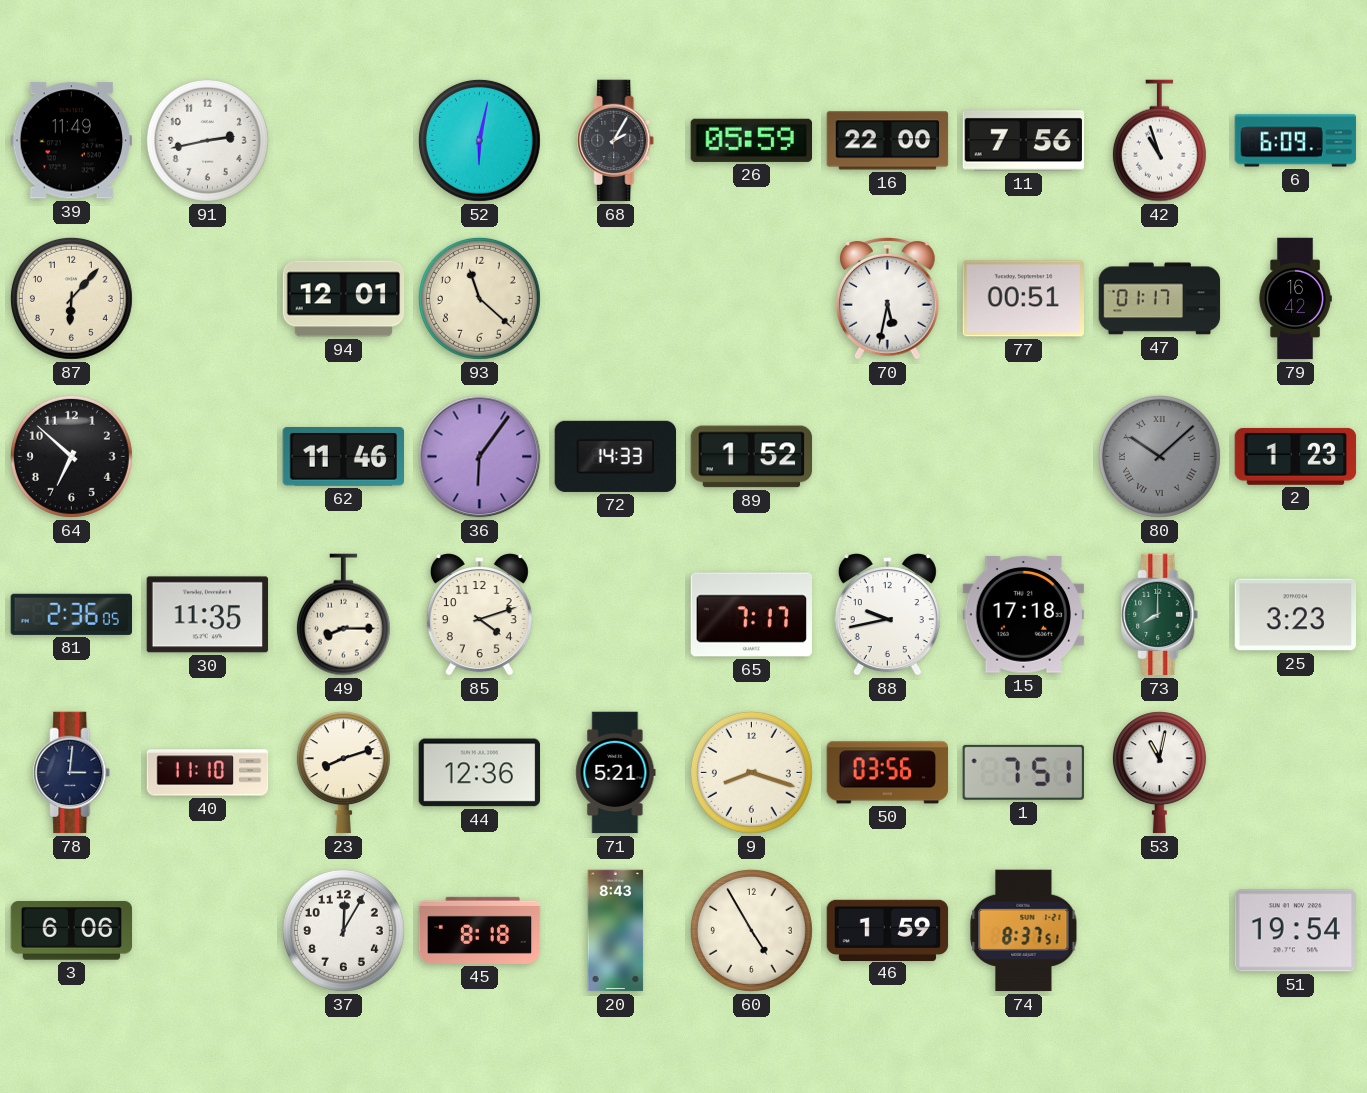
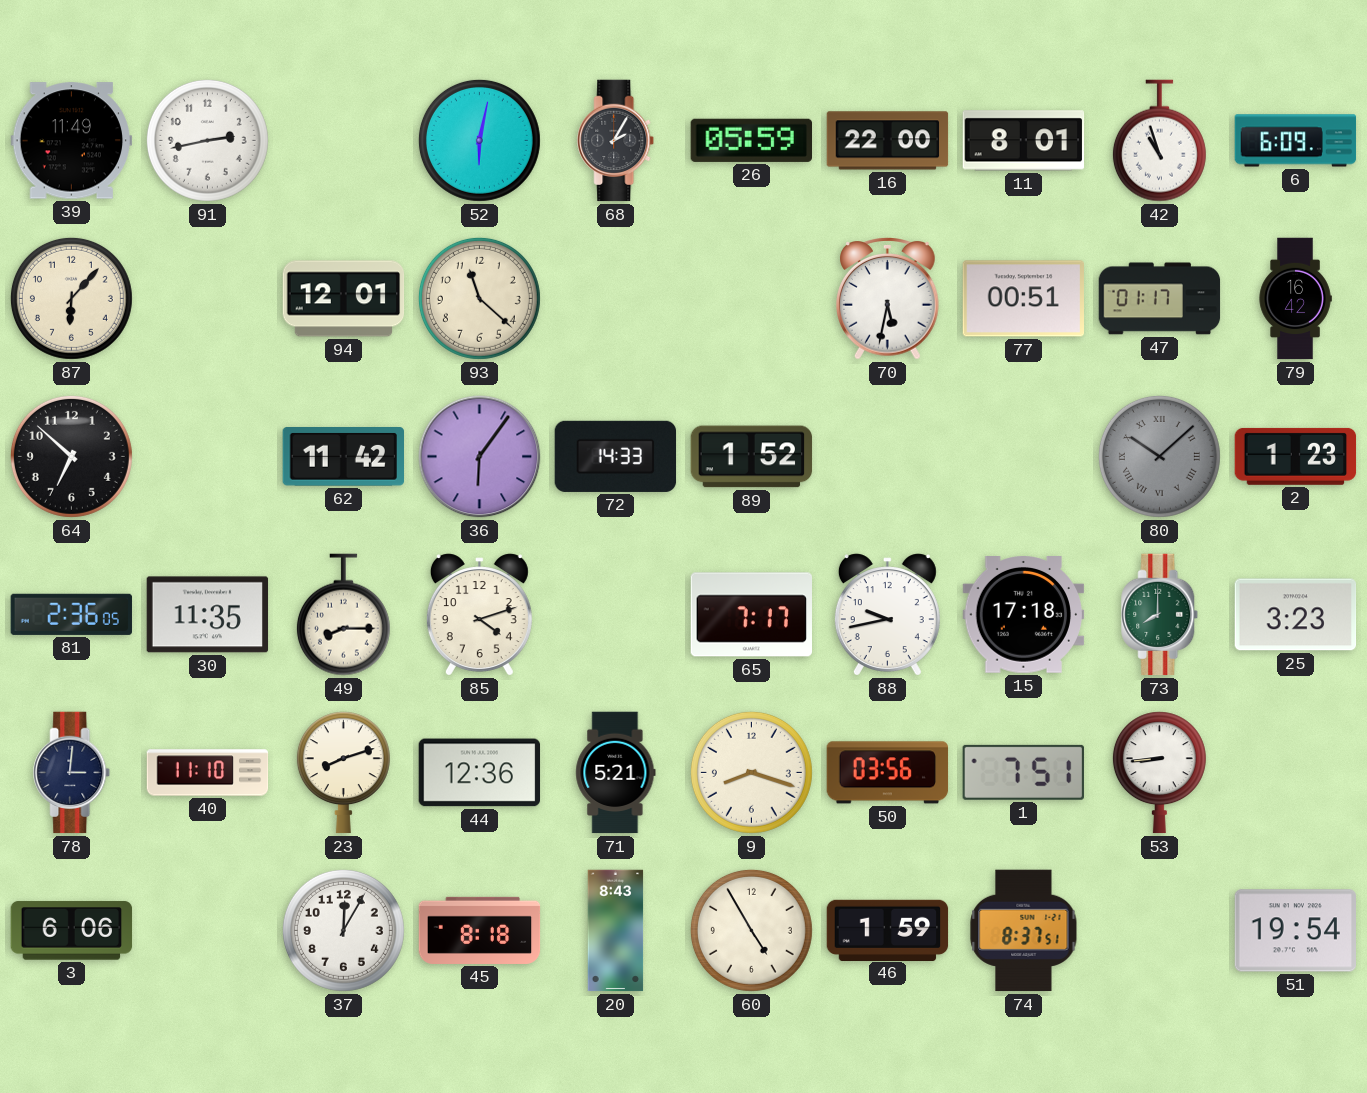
11: 7:56 -> 8:01
62: 11:46 -> 11:42
53: 11:02 -> 8:44
